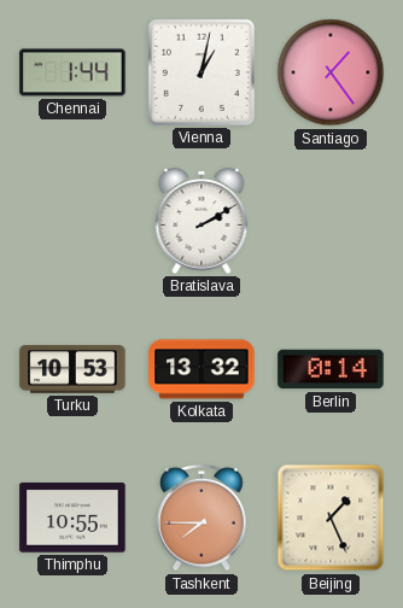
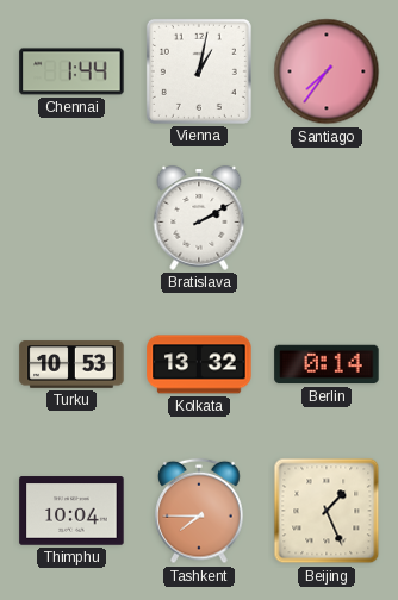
Santiago: 1:24 -> 7:36
Thimphu: 10:55 -> 10:04
